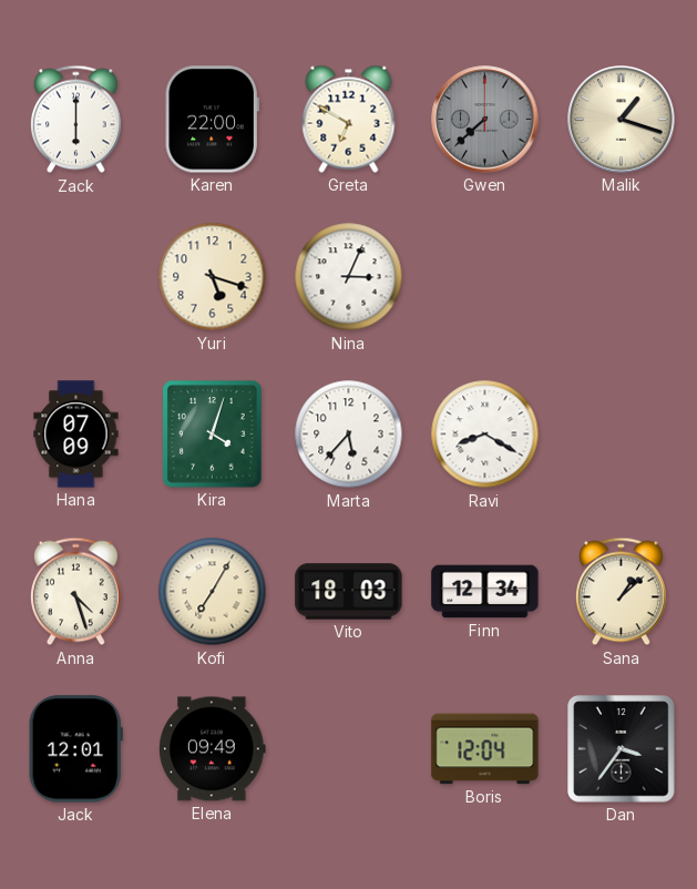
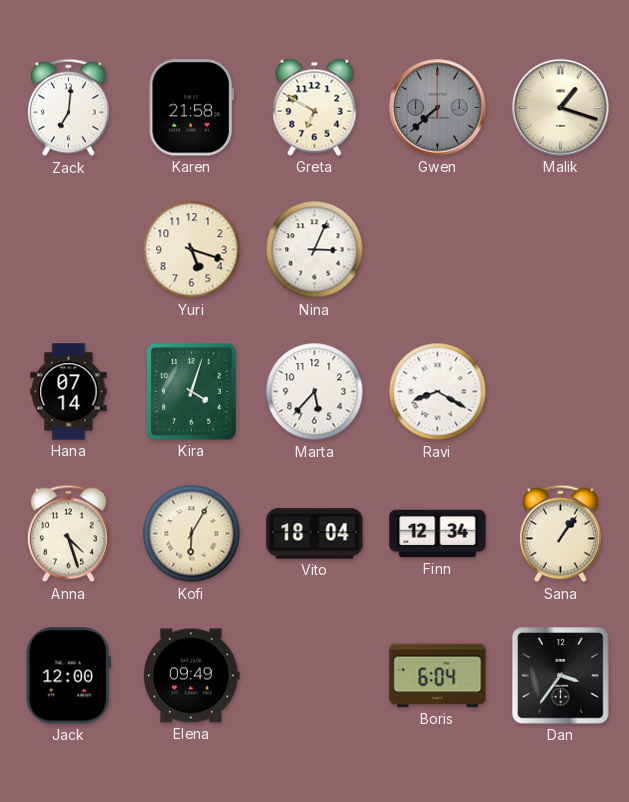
Zack: 6:00 -> 7:01
Karen: 22:00 -> 21:58
Hana: 07:09 -> 07:14
Kofi: 7:05 -> 6:05
Vito: 18:03 -> 18:04
Sana: 1:08 -> 1:06
Jack: 12:01 -> 12:00
Boris: 12:04 -> 6:04
